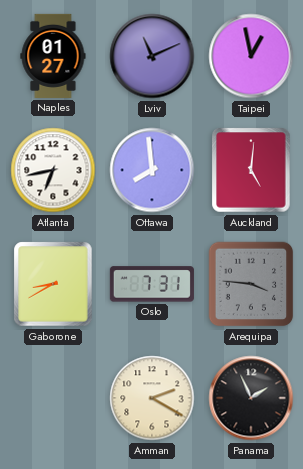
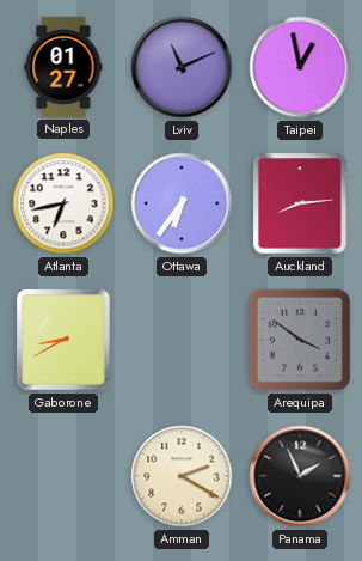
Ottawa: 7:59 -> 6:36
Auckland: 5:01 -> 8:14
Oslo: 7:31 -> none
Arequipa: 3:46 -> 3:51
